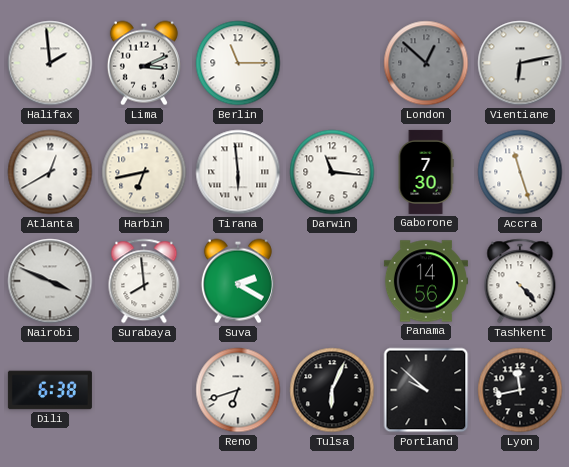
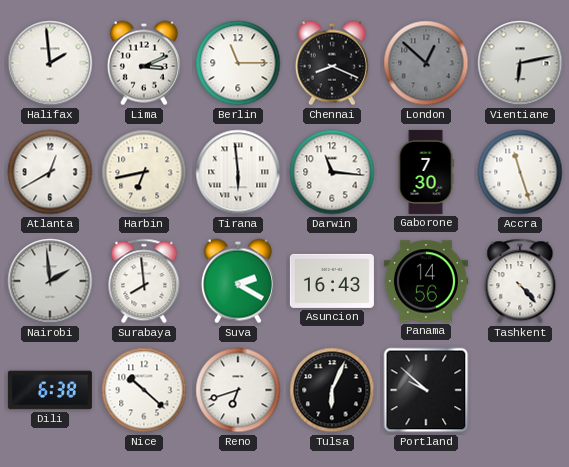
Chennai: none -> 8:19
Nairobi: 3:49 -> 1:59
Asuncion: none -> 16:43
Nice: none -> 10:22
Lyon: 11:43 -> none
